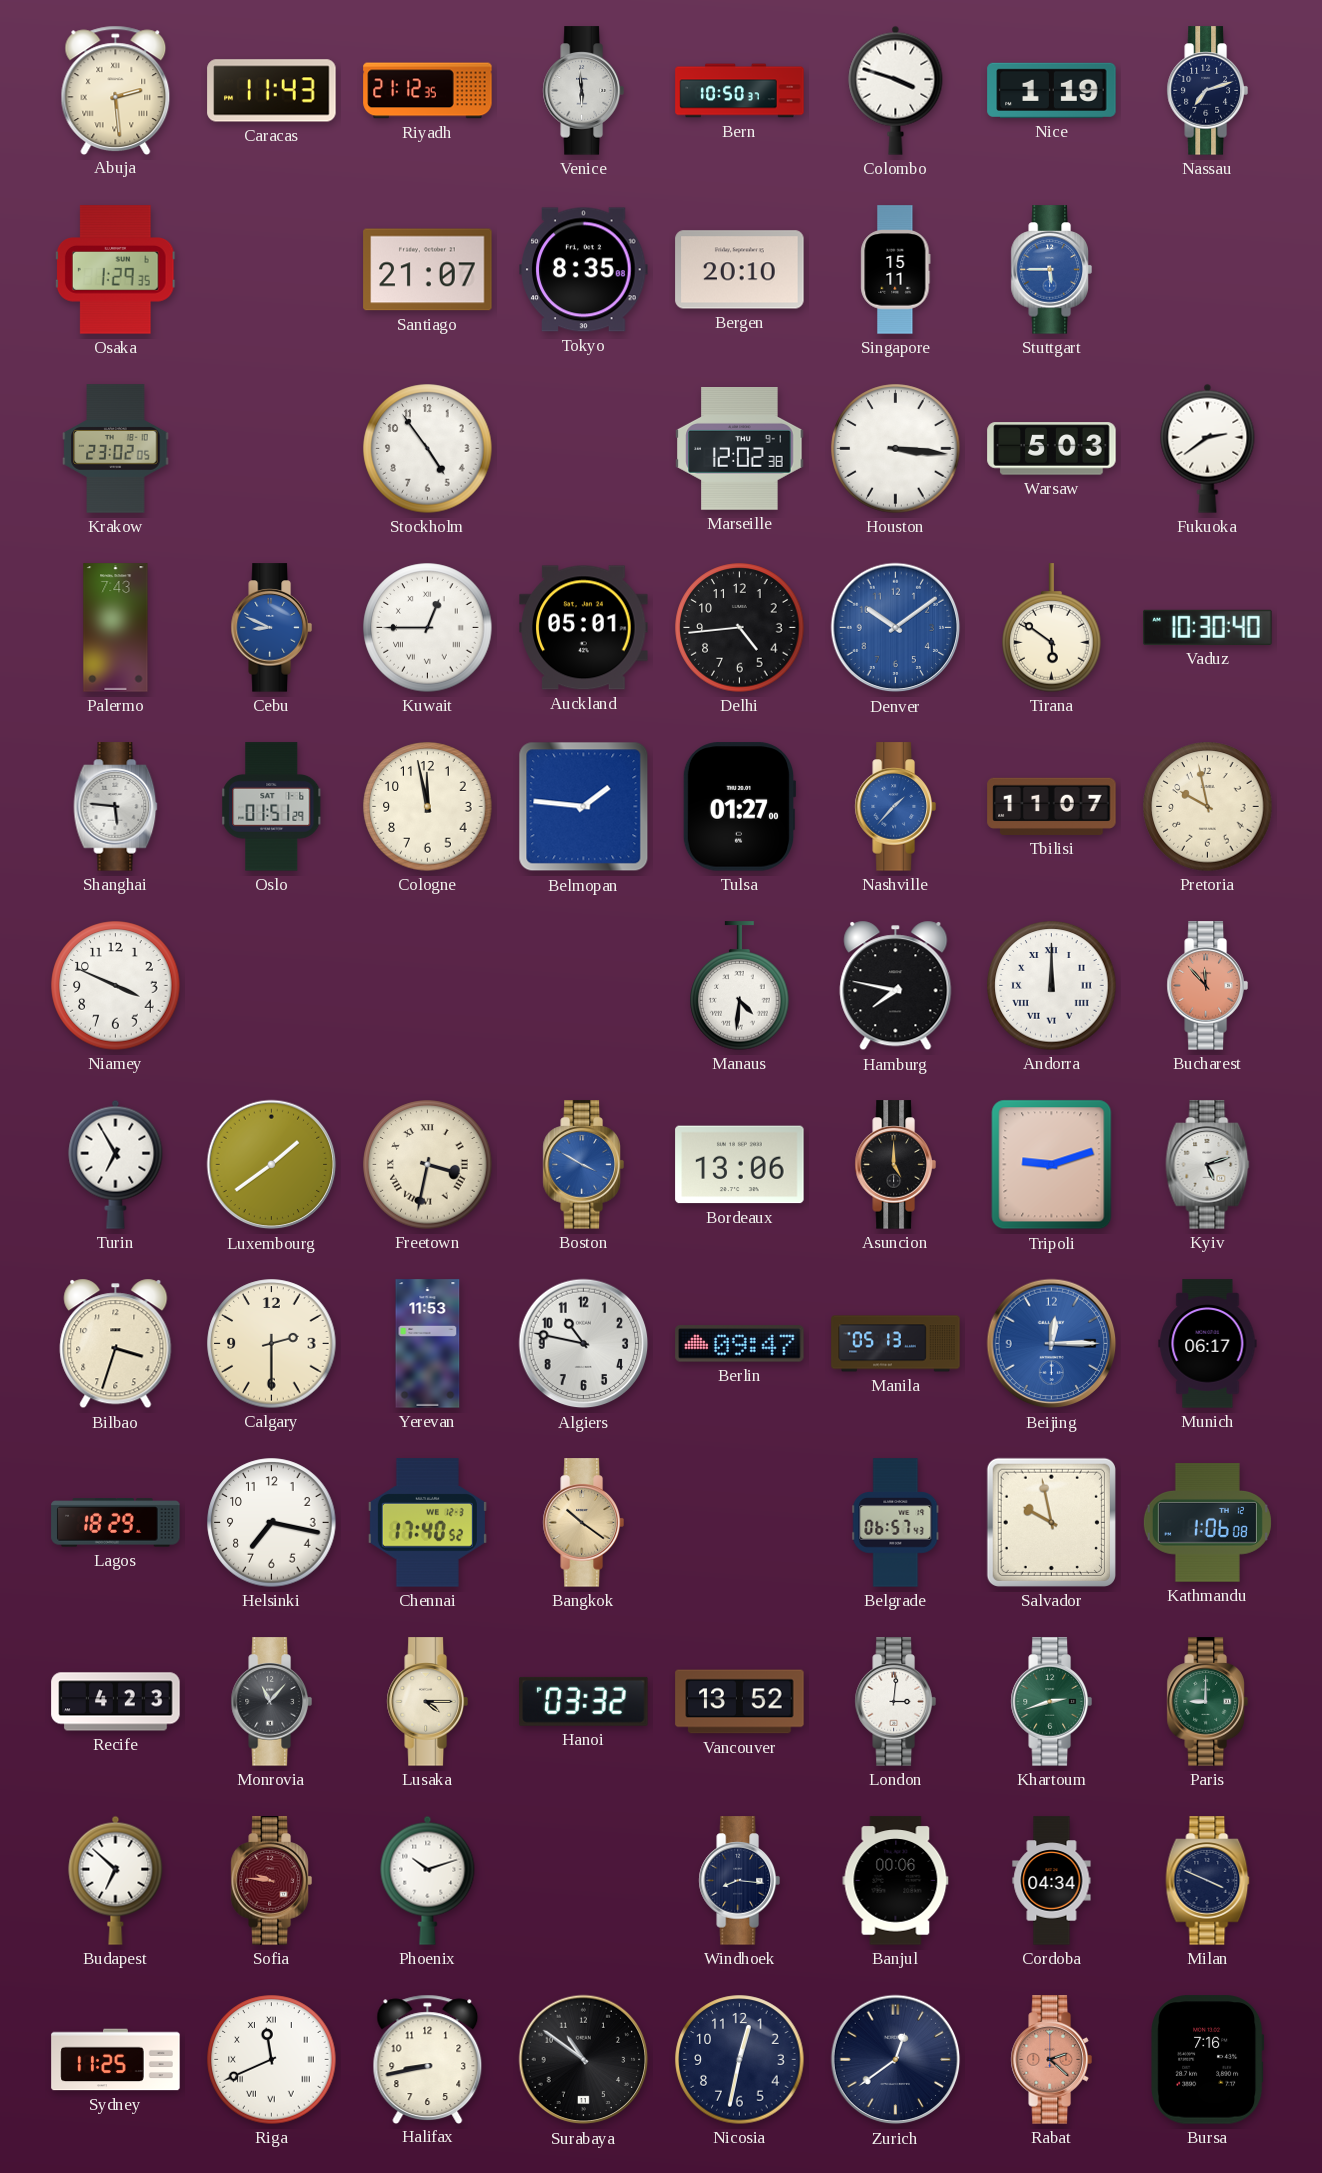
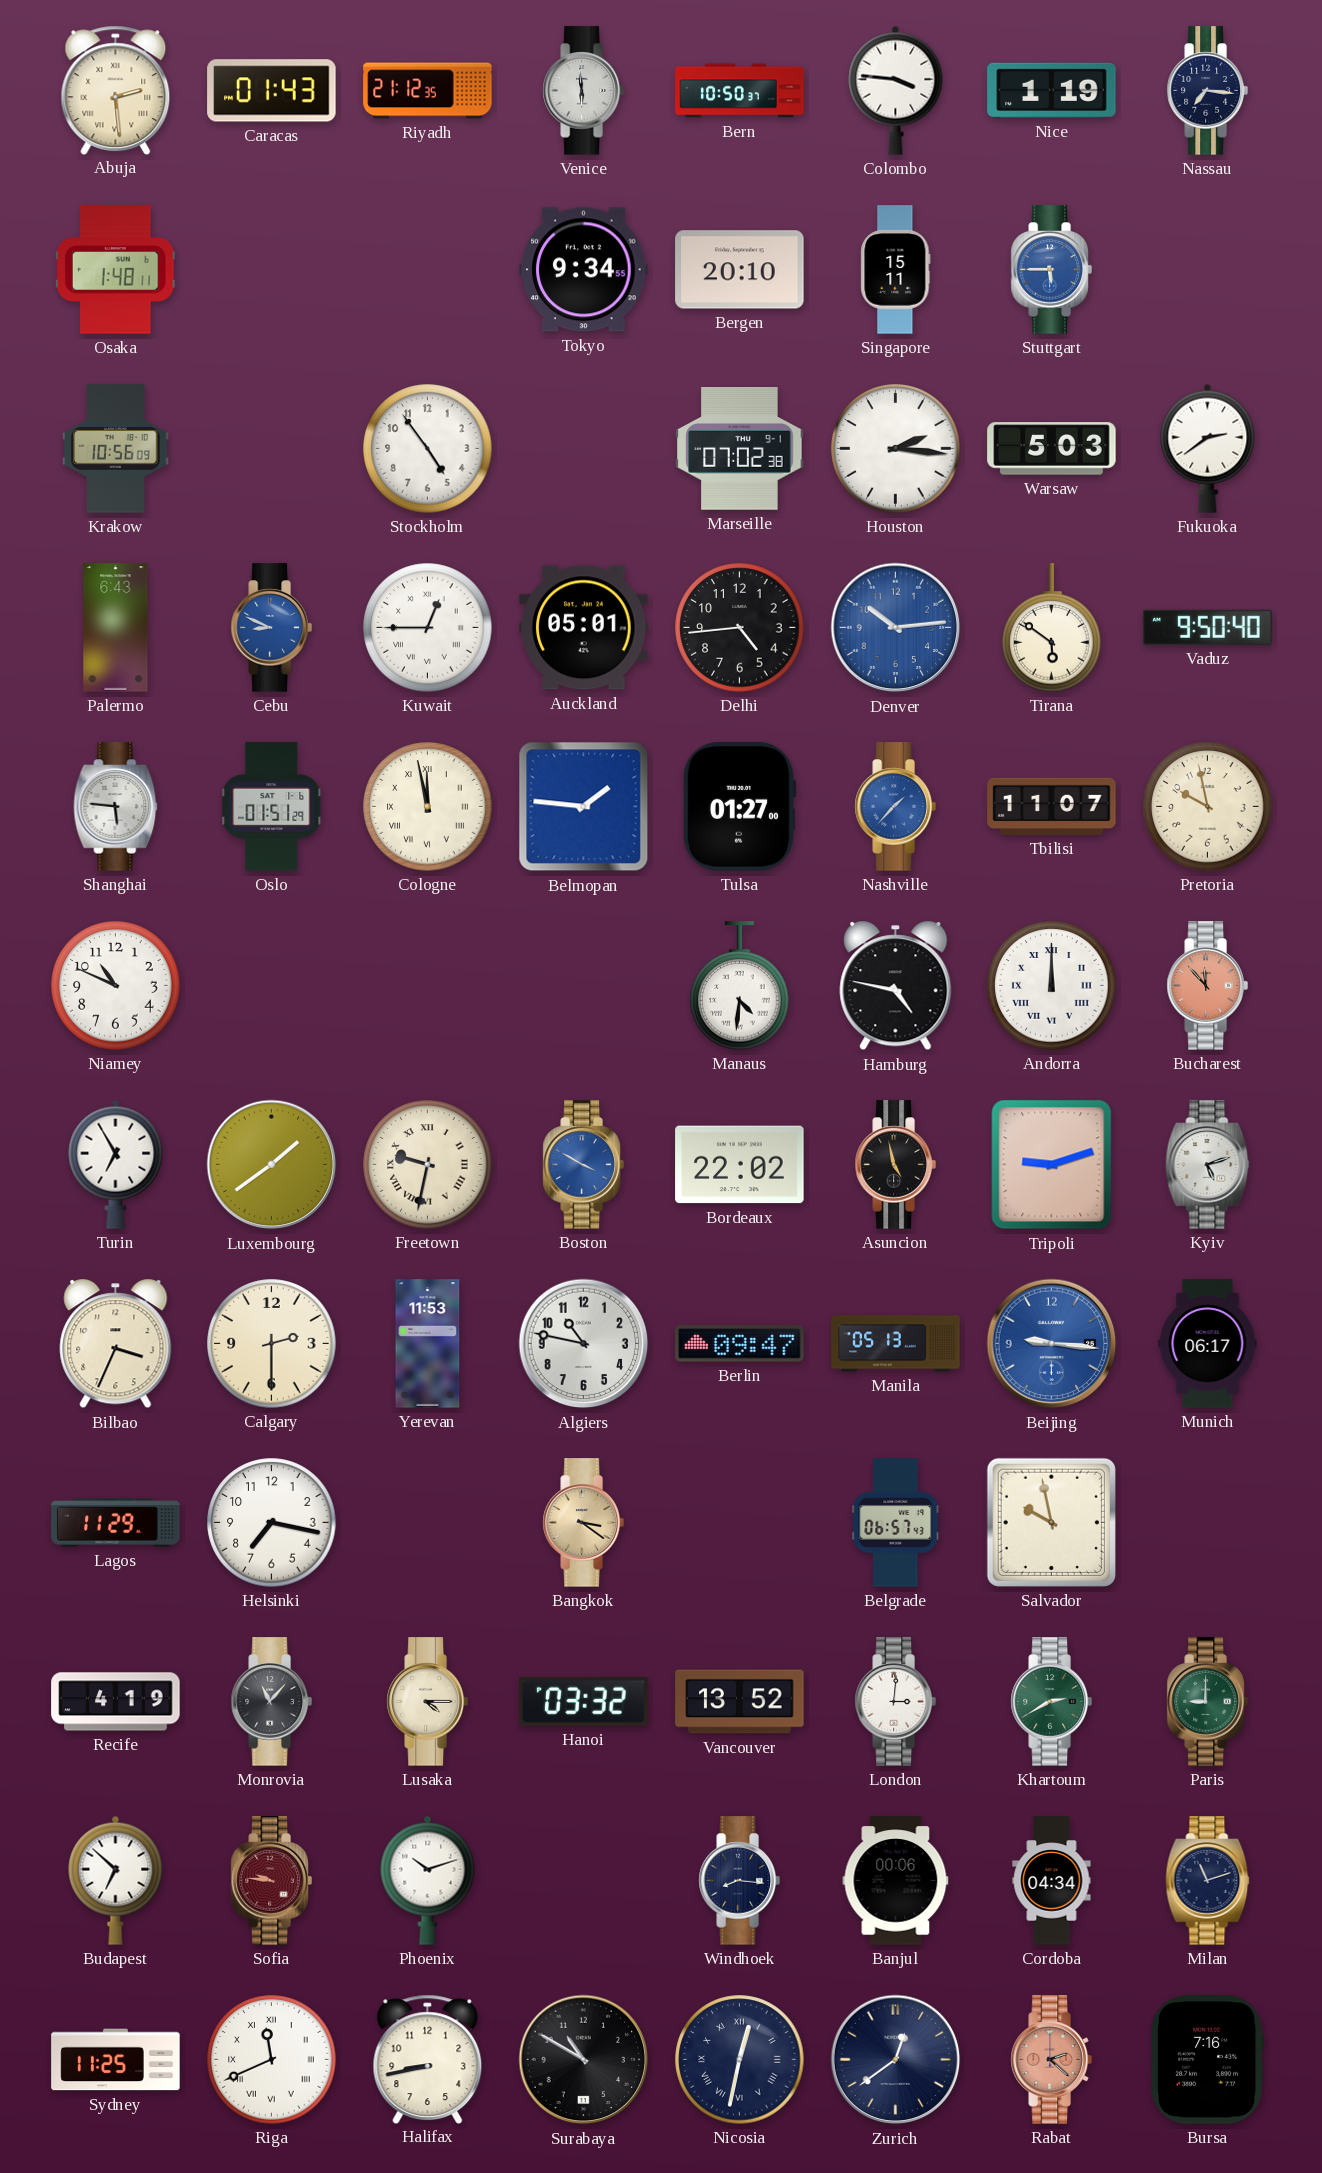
Caracas: 11:43 -> 01:43
Colombo: 3:48 -> 3:46
Nassau: 7:12 -> 7:16
Osaka: 1:29 -> 1:48
Santiago: 21:07 -> none
Tokyo: 8:35 -> 9:34
Krakow: 23:02 -> 10:56
Marseille: 12:02 -> 07:02
Houston: 3:16 -> 2:16
Palermo: 7:43 -> 6:43
Denver: 10:09 -> 10:14
Vaduz: 10:30 -> 9:50
Cologne numerals: Arabic -> Roman
Niamey: 3:49 -> 10:49
Hamburg: 7:47 -> 4:47
Freetown: 3:32 -> 9:32
Bordeaux: 13:06 -> 22:02
Asuncion: 5:00 -> 4:58
Bilbao: 3:33 -> 3:34
Beijing: 12:15 -> 9:16
Lagos: 18:29 -> 11:29
Chennai: 17:40 -> none
Bangkok: 10:21 -> 3:21
Kathmandu: 1:06 -> none
Recife: 4:23 -> 4:19
Khartoum: 2:42 -> 2:40
Milan: 3:49 -> 11:12
Surabaya: 10:51 -> 10:50
Nicosia numerals: Arabic -> Roman
